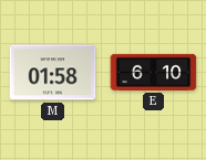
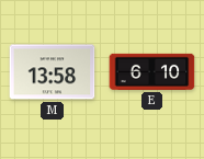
M: 01:58 -> 13:58
